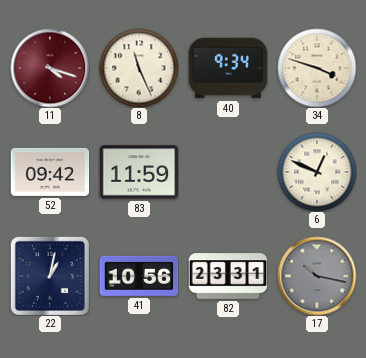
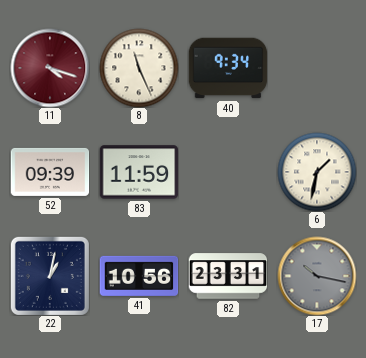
34: 3:48 -> none
52: 09:42 -> 09:39
6: 12:49 -> 1:32
